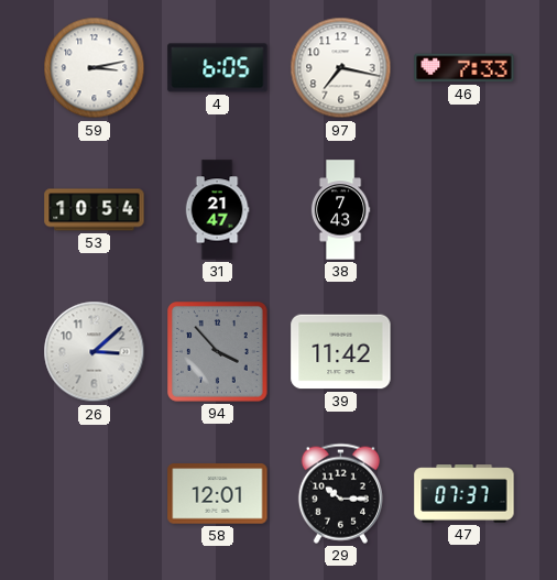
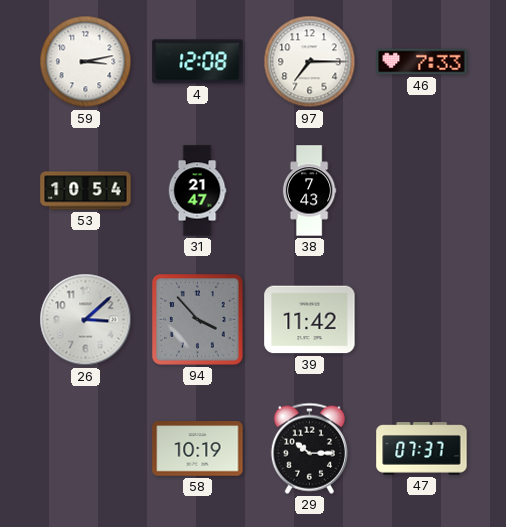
4: 6:05 -> 12:08
97: 7:17 -> 7:15
58: 12:01 -> 10:19
